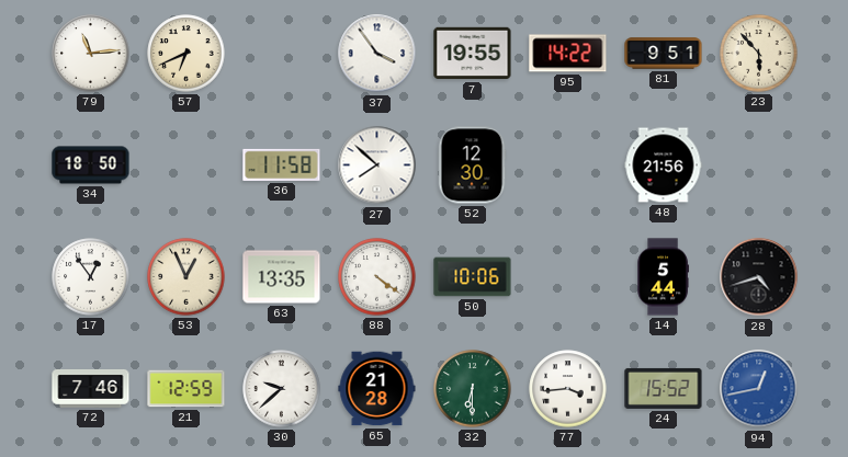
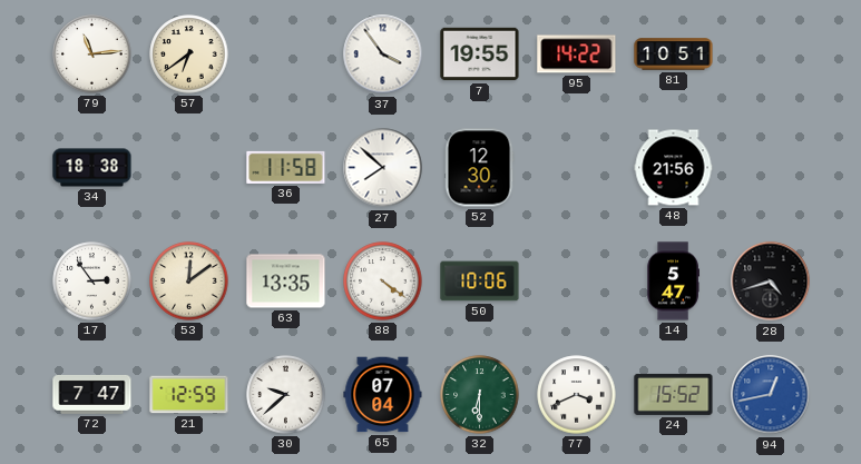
57: 6:41 -> 6:39
81: 9:51 -> 10:51
23: 5:53 -> none
34: 18:50 -> 18:38
17: 12:54 -> 2:54
53: 12:56 -> 12:09
14: 5:44 -> 5:47
72: 7:46 -> 7:47
65: 21:28 -> 07:04
77: 3:44 -> 3:41
